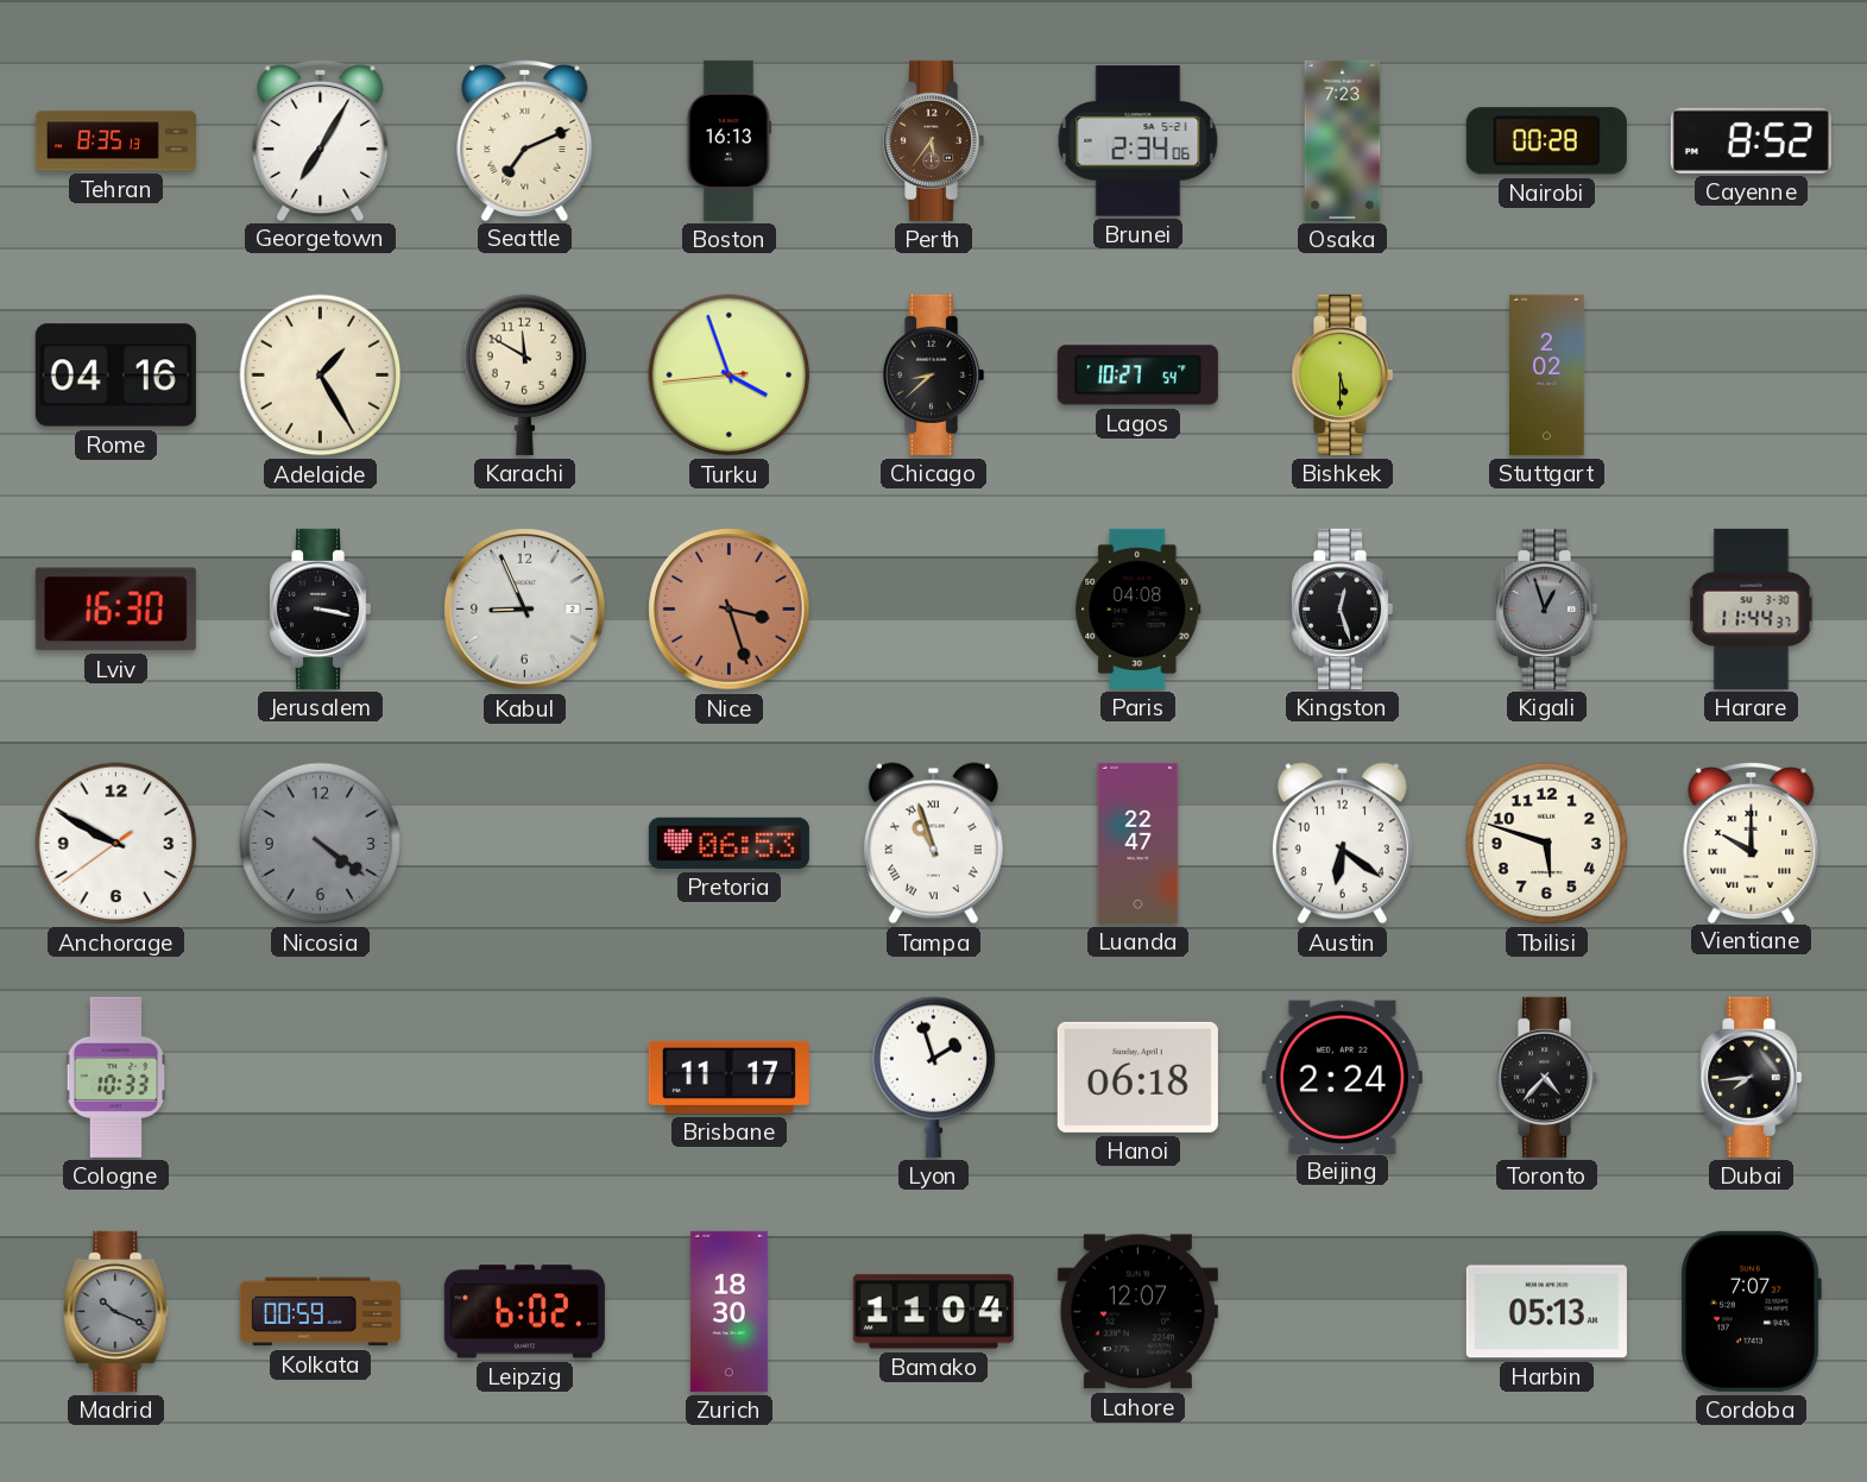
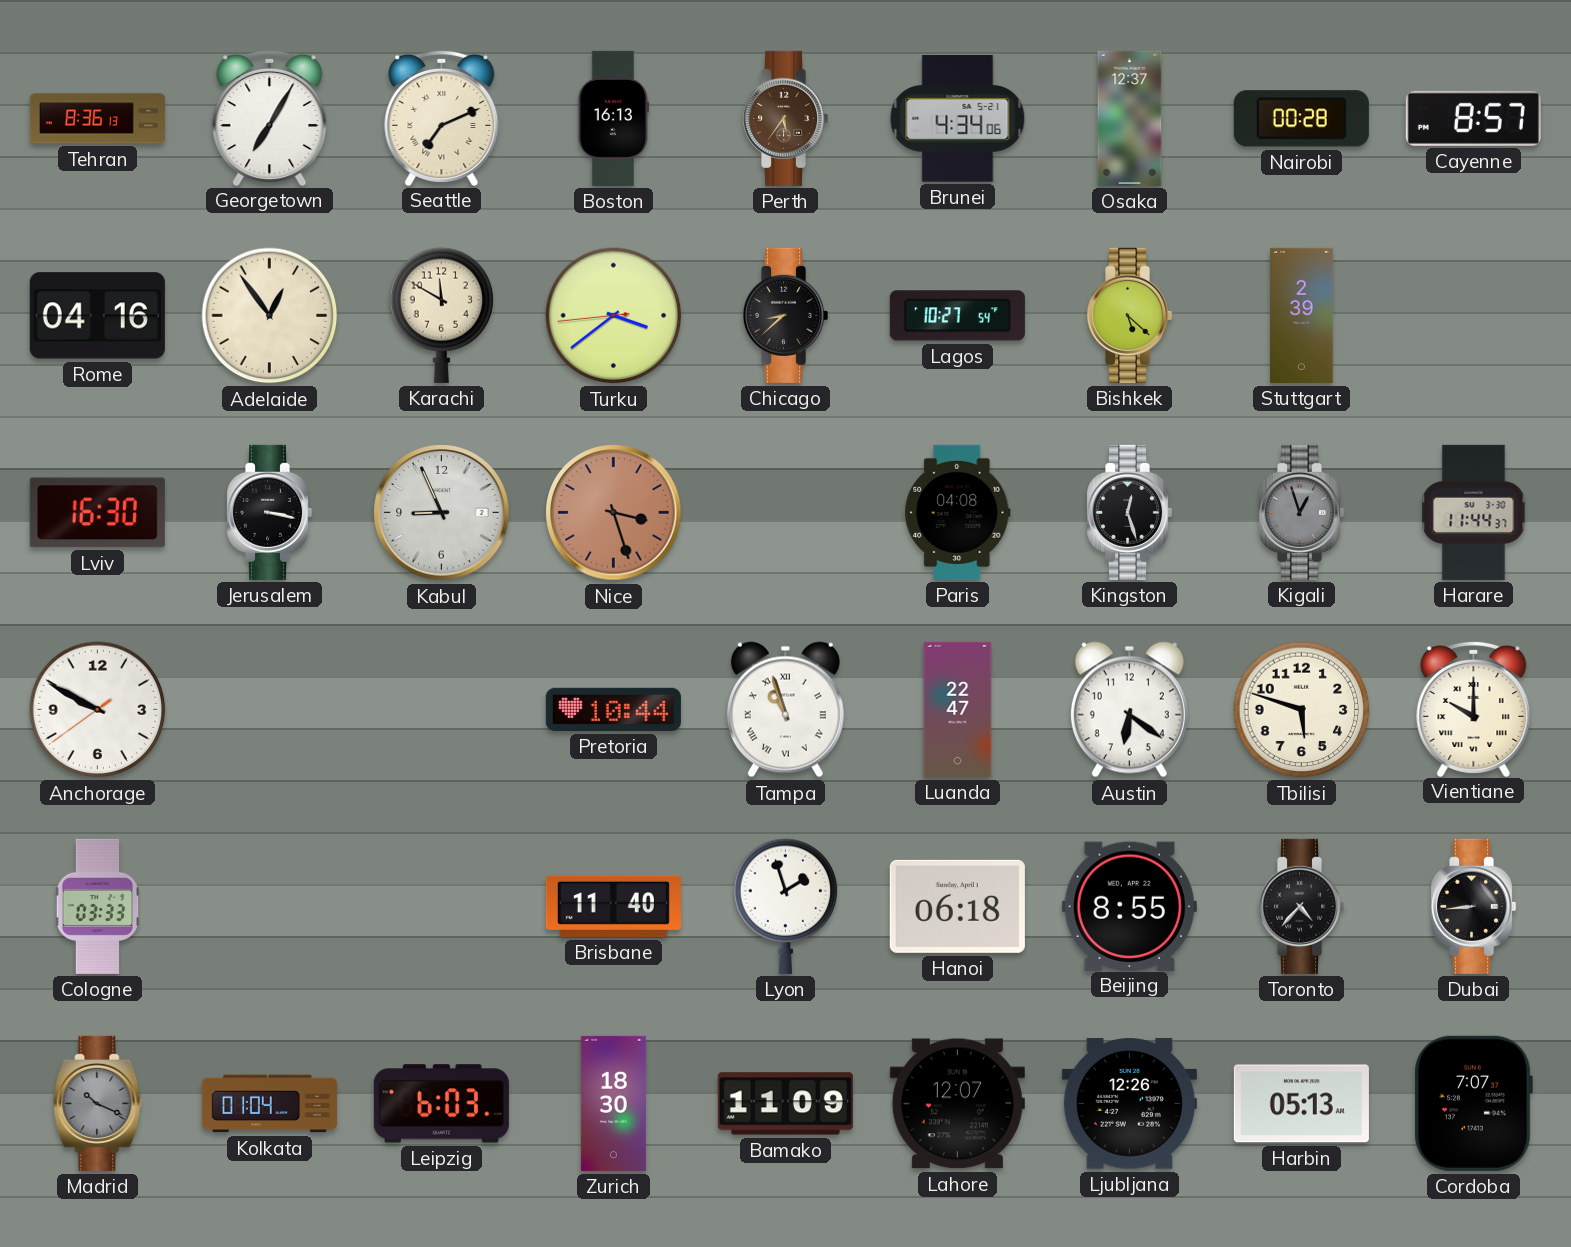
Tehran: 8:35 -> 8:36
Brunei: 2:34 -> 4:34
Osaka: 7:23 -> 12:37
Cayenne: 8:52 -> 8:57
Adelaide: 1:25 -> 12:54
Turku: 3:56 -> 3:38
Bishkek: 5:30 -> 5:22
Stuttgart: 2:02 -> 2:39
Nicosia: 4:21 -> none
Pretoria: 06:53 -> 10:44
Cologne: 10:33 -> 03:33
Brisbane: 11:17 -> 11:40
Beijing: 2:24 -> 8:55
Dubai: 7:44 -> 8:44
Kolkata: 00:59 -> 01:04
Leipzig: 6:02 -> 6:03
Bamako: 11:04 -> 11:09
Ljubljana: none -> 12:26
